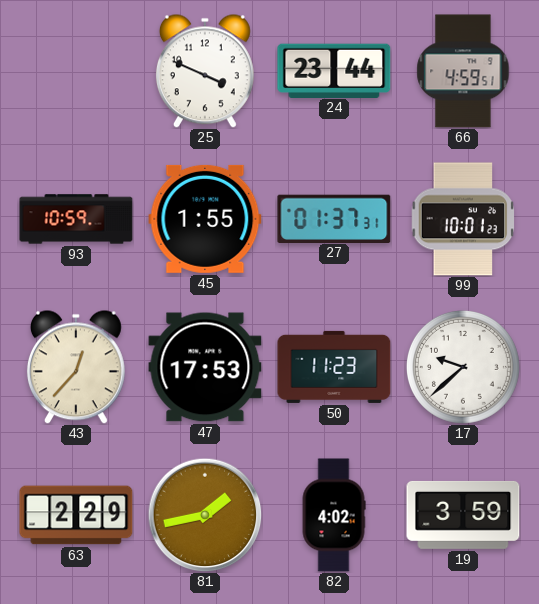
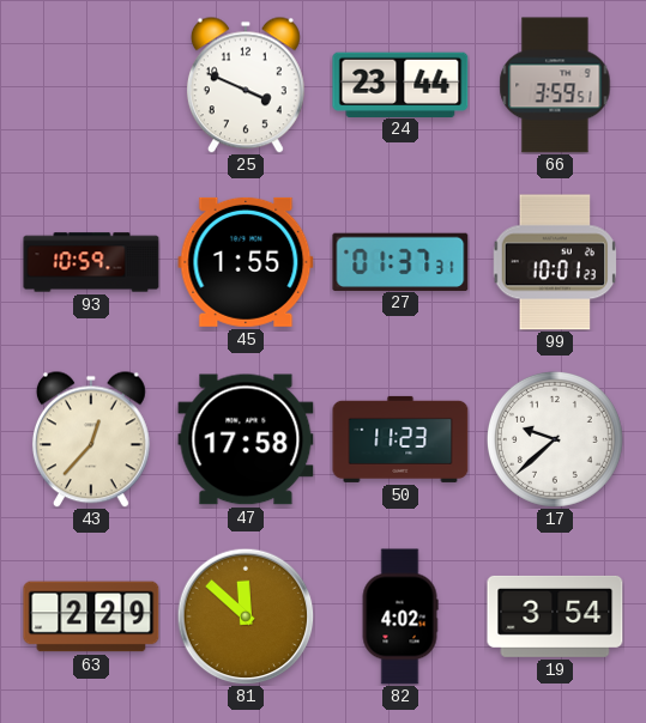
66: 4:59 -> 3:59
47: 17:53 -> 17:58
81: 1:43 -> 11:52
19: 3:59 -> 3:54
